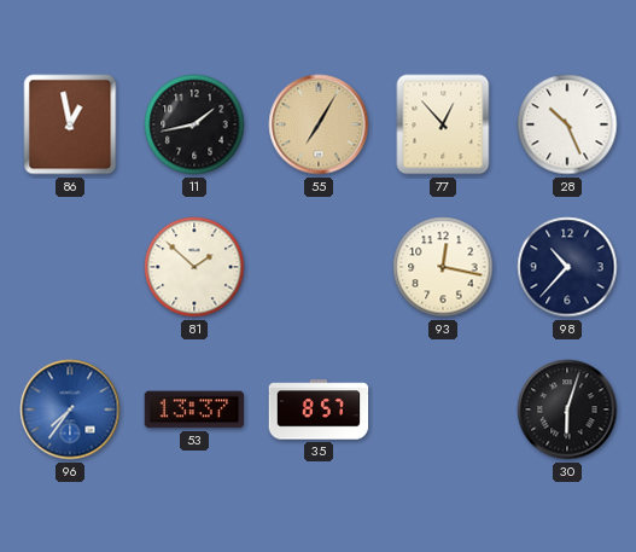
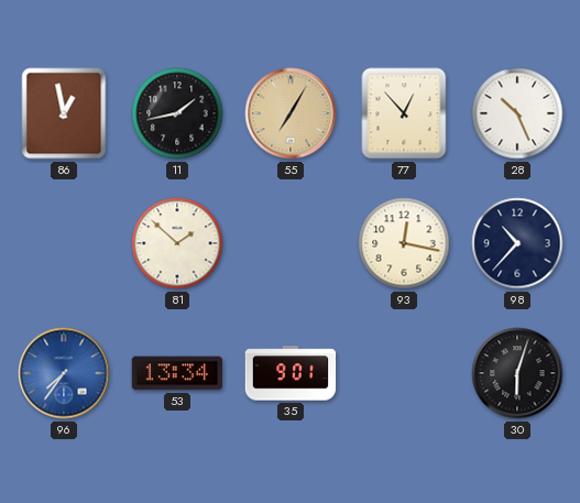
53: 13:37 -> 13:34
35: 8:57 -> 9:01
